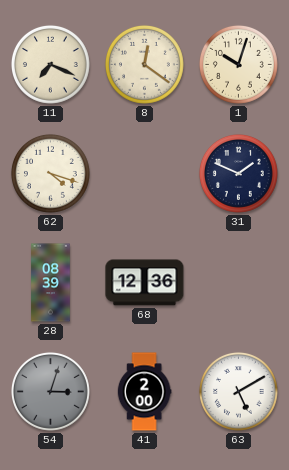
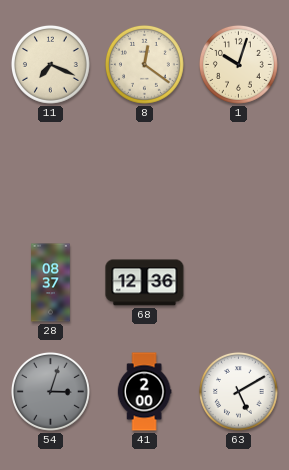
62: 4:18 -> none
31: 1:49 -> none
28: 08:39 -> 08:37
